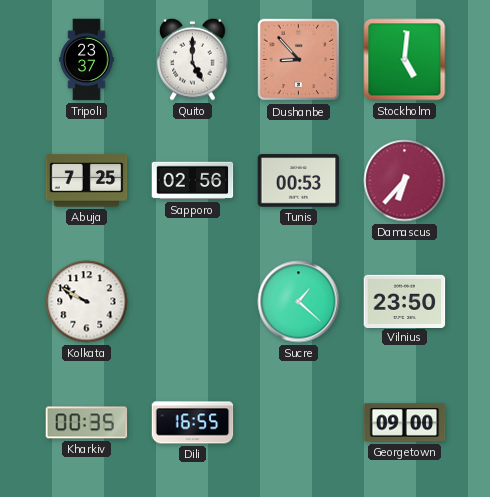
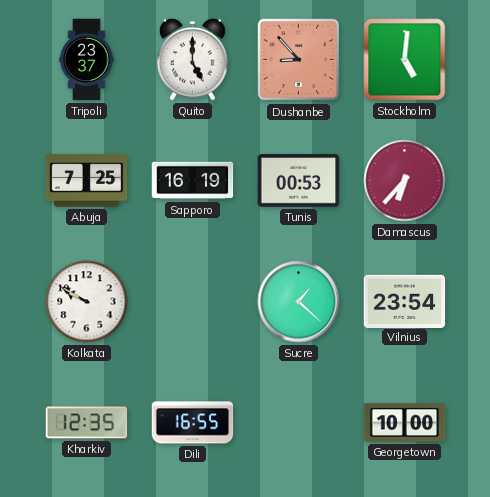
Sapporo: 02:56 -> 16:19
Vilnius: 23:50 -> 23:54
Kharkiv: 00:35 -> 12:35
Georgetown: 09:00 -> 10:00
